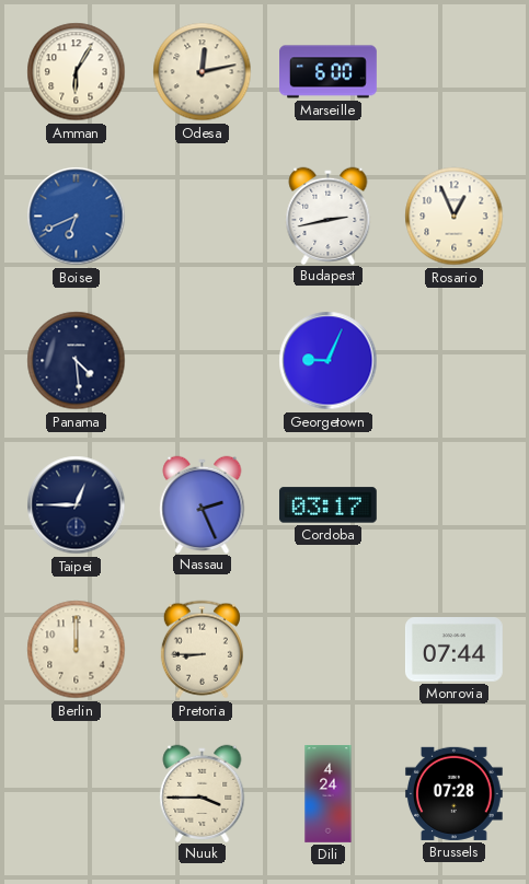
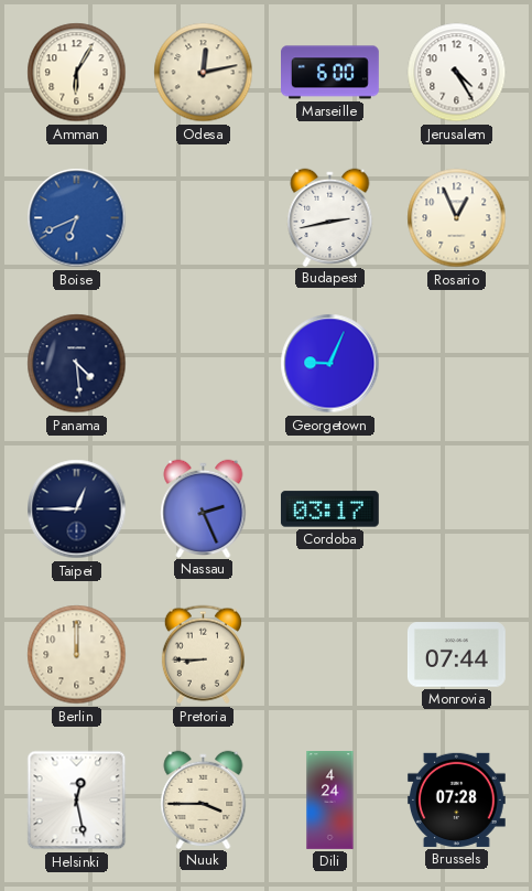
Jerusalem: none -> 4:25
Helsinki: none -> 12:28
